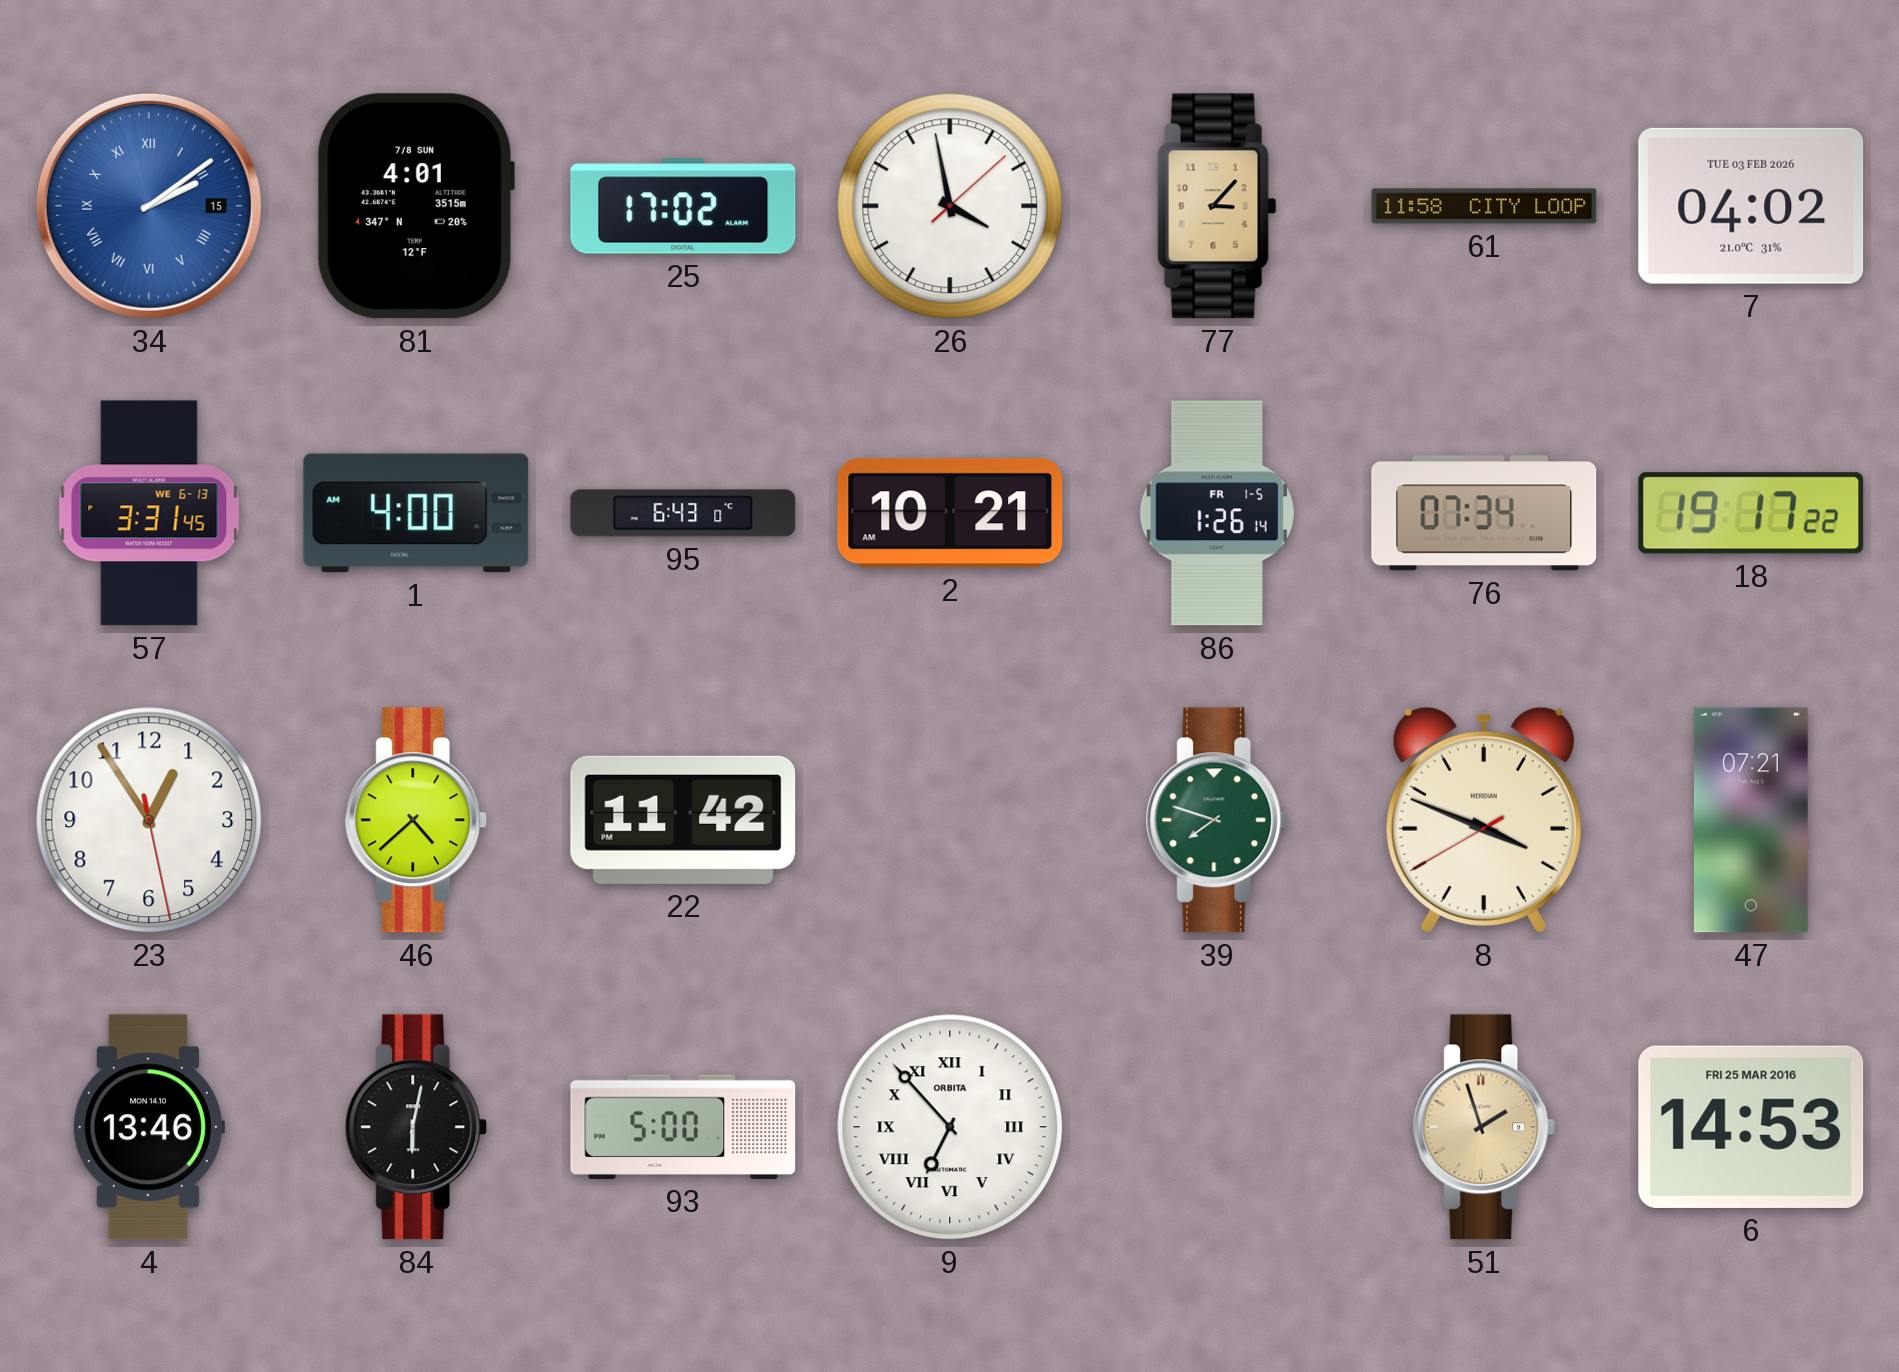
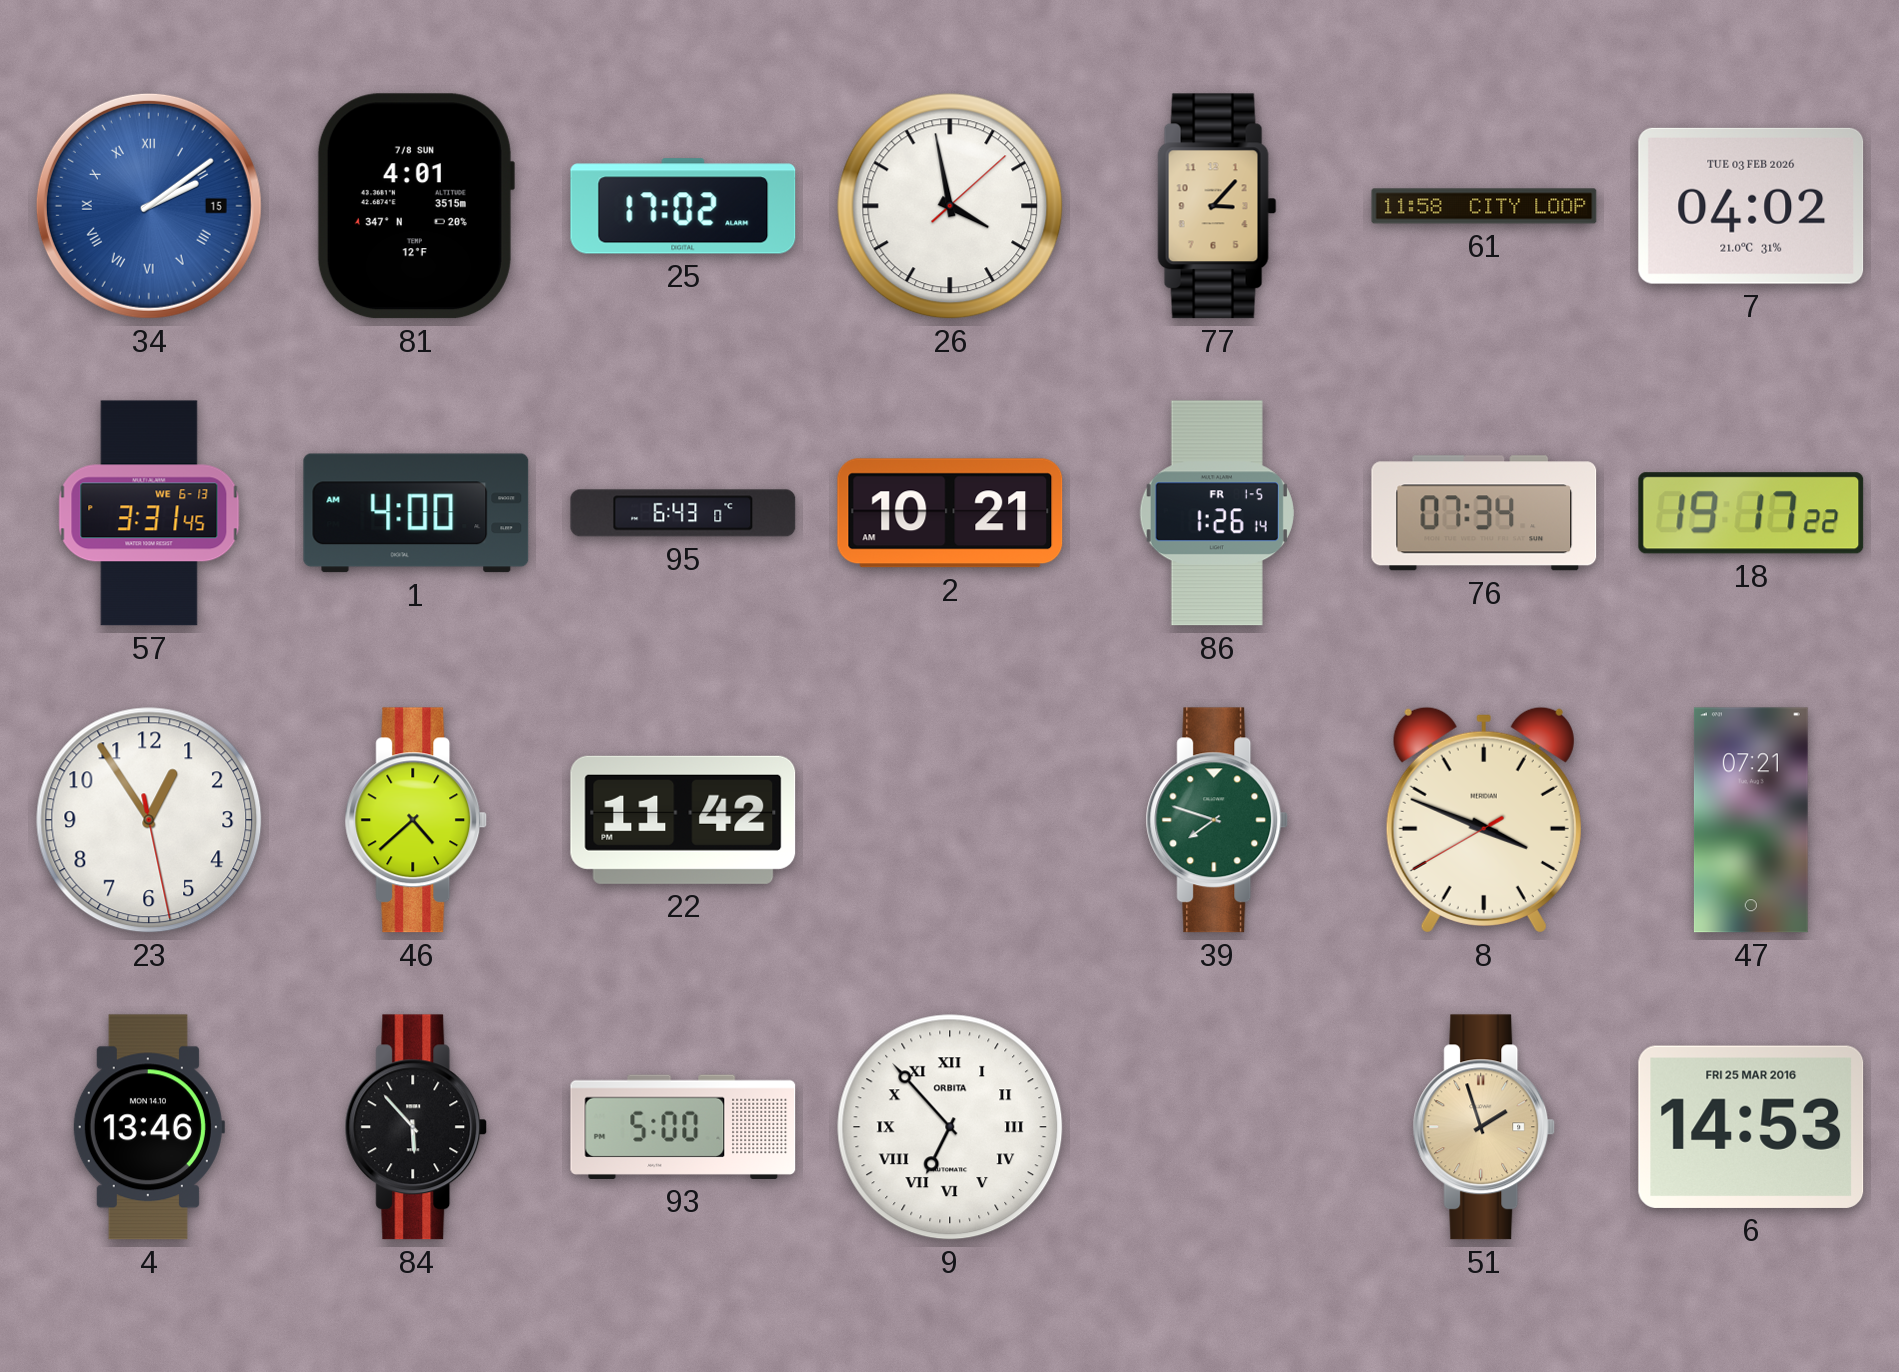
84: 6:02 -> 5:53
